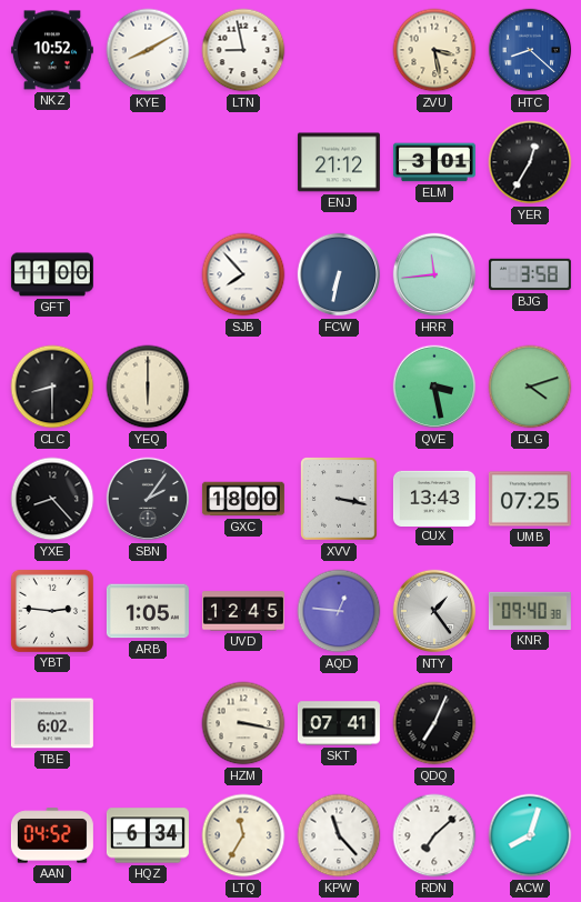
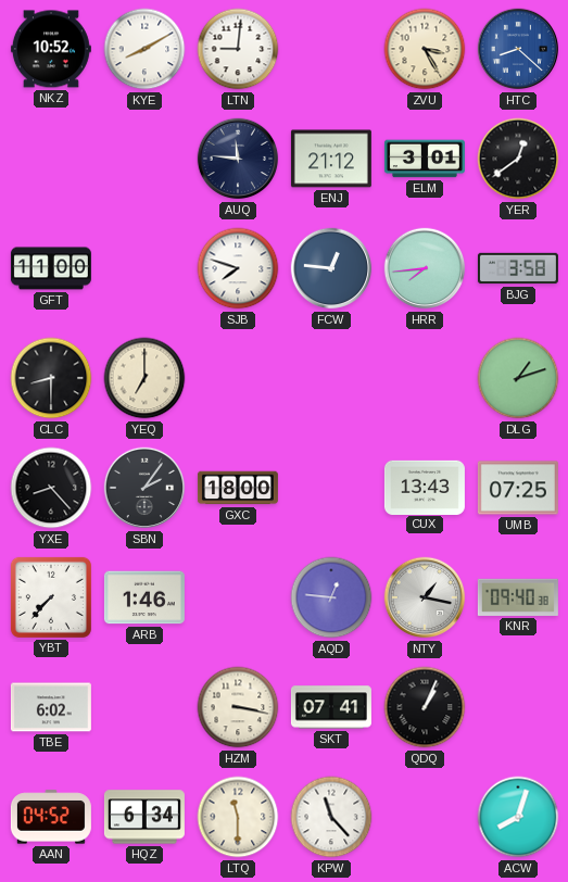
LTN: 8:58 -> 9:01
ZVU: 3:28 -> 3:25
AUQ: none -> 11:46
YER: 12:35 -> 12:39
SJB: 7:53 -> 7:48
FCW: 6:32 -> 12:46
HRR: 11:44 -> 7:44
YEQ: 6:00 -> 7:00
QVE: 3:28 -> none
DLG: 4:12 -> 1:12
XVV: 3:17 -> none
YBT: 2:46 -> 7:37
ARB: 1:05 -> 1:46
UVD: 12:45 -> none
NTY: 1:24 -> 1:17
QDQ: 7:04 -> 1:04
LTQ: 11:35 -> 11:30
RDN: 7:08 -> none
